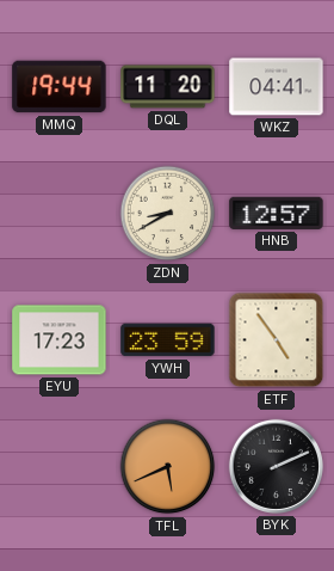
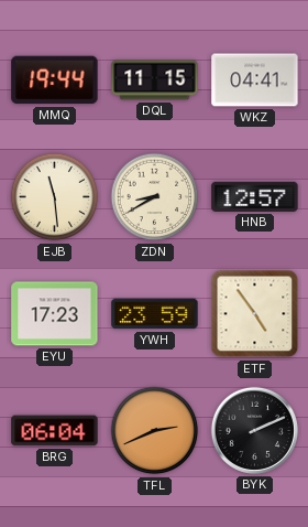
DQL: 11:20 -> 11:15
EJB: none -> 11:29
BRG: none -> 06:04
TFL: 5:41 -> 2:41
